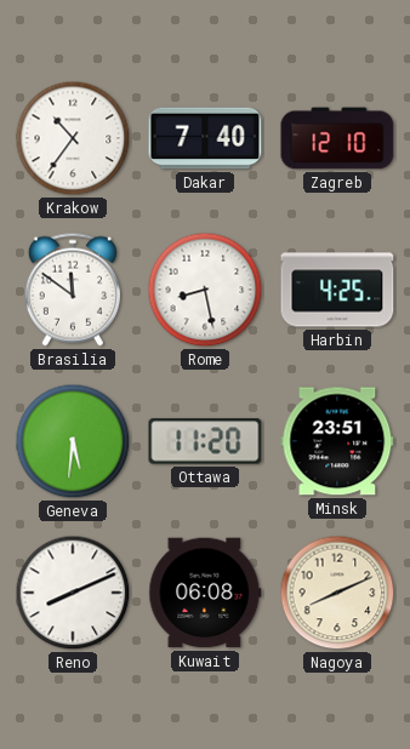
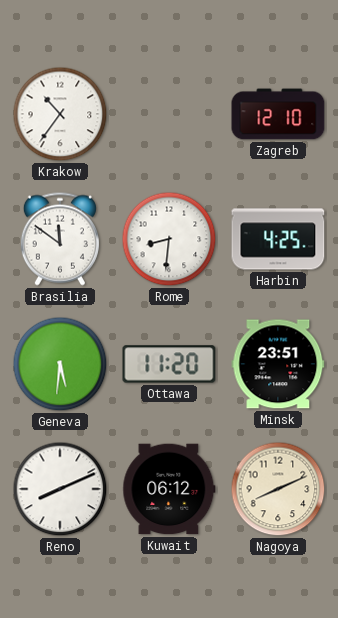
Dakar: 7:40 -> none
Rome: 8:28 -> 8:31
Kuwait: 06:08 -> 06:12
